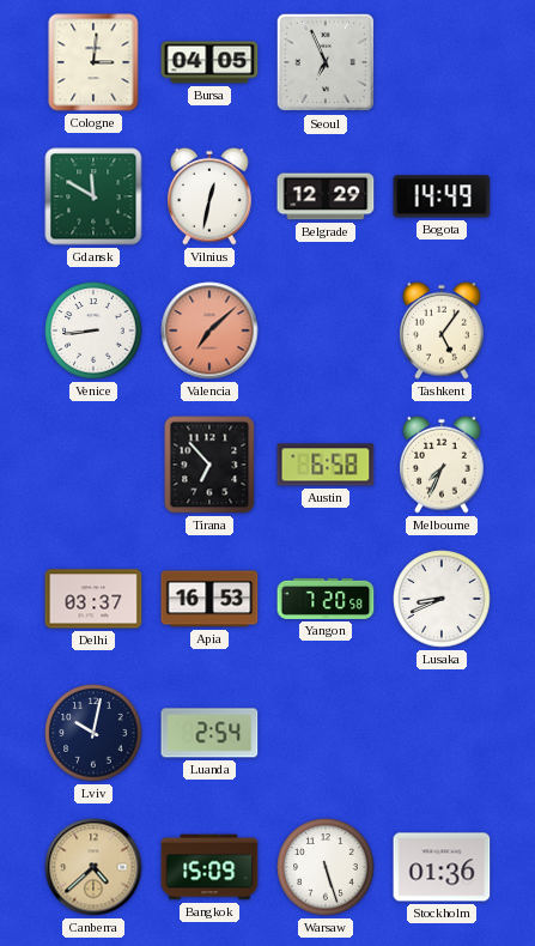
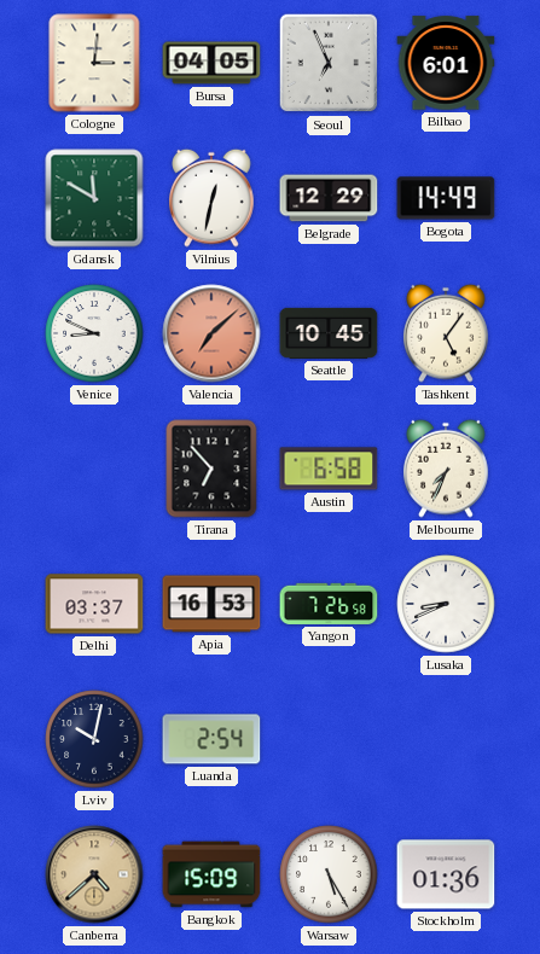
Bilbao: none -> 6:01
Venice: 8:44 -> 8:49
Seattle: none -> 10:45
Yangon: 7:20 -> 7:26
Warsaw: 5:27 -> 5:25
